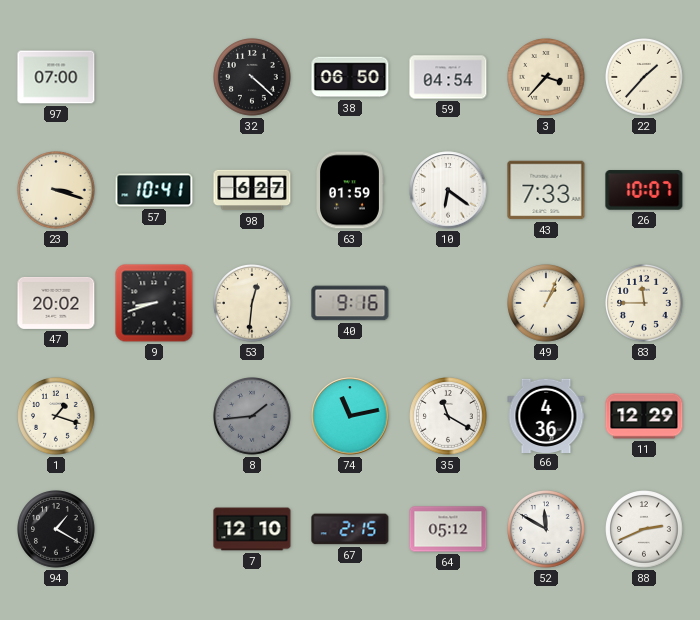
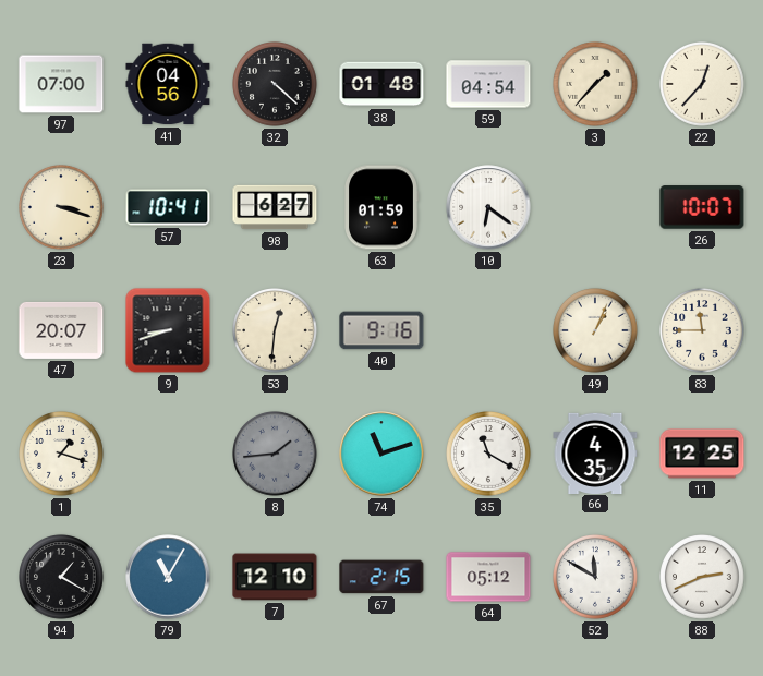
41: none -> 04:56
38: 06:50 -> 01:48
3: 3:37 -> 1:37
22: 1:37 -> 12:37
43: 7:33 -> none
47: 20:02 -> 20:07
74: 11:13 -> 11:12
66: 4:36 -> 4:35
11: 12:29 -> 12:25
79: none -> 11:05
